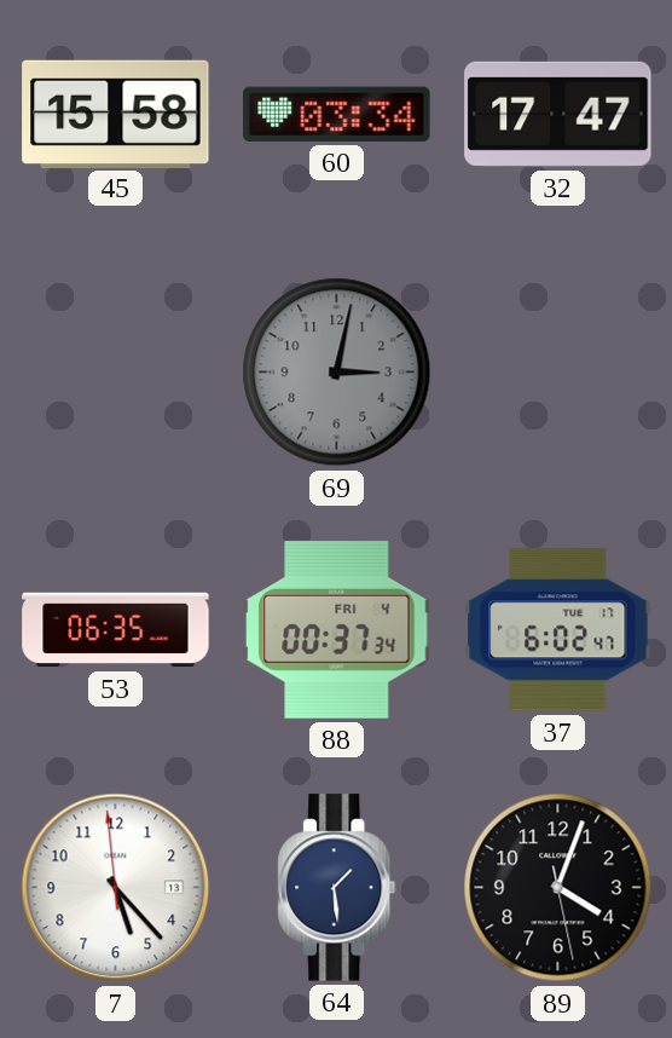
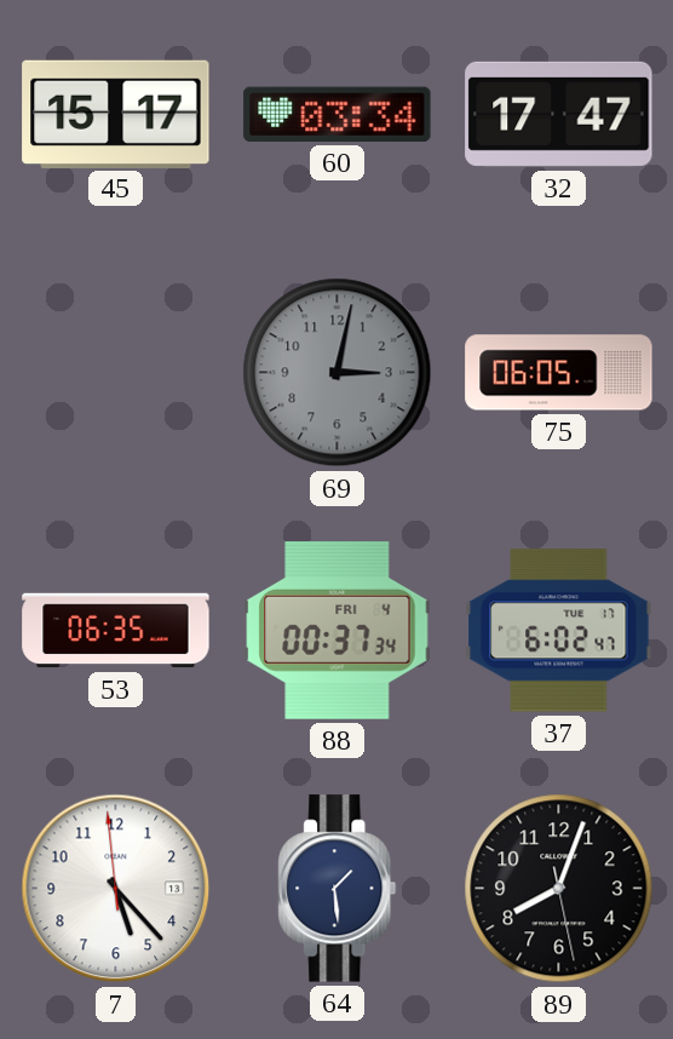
45: 15:58 -> 15:17
75: none -> 06:05
89: 4:03 -> 8:03
